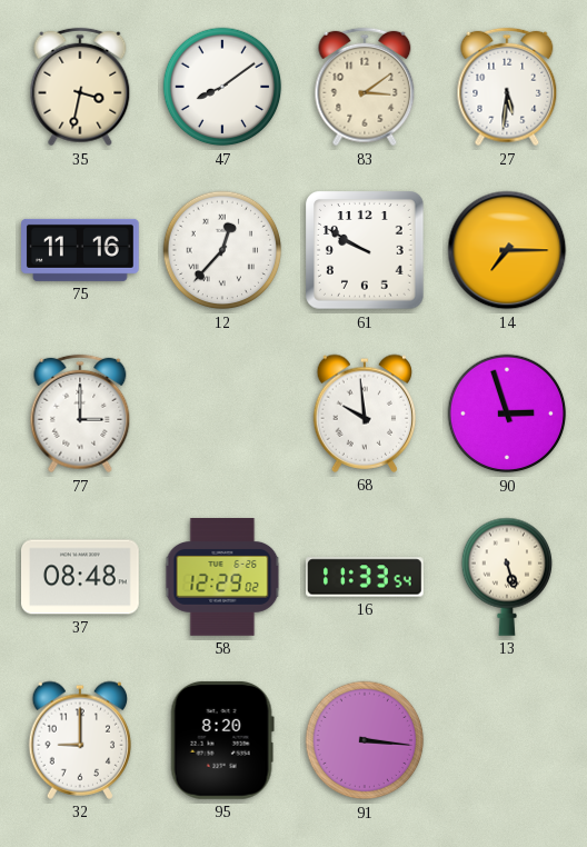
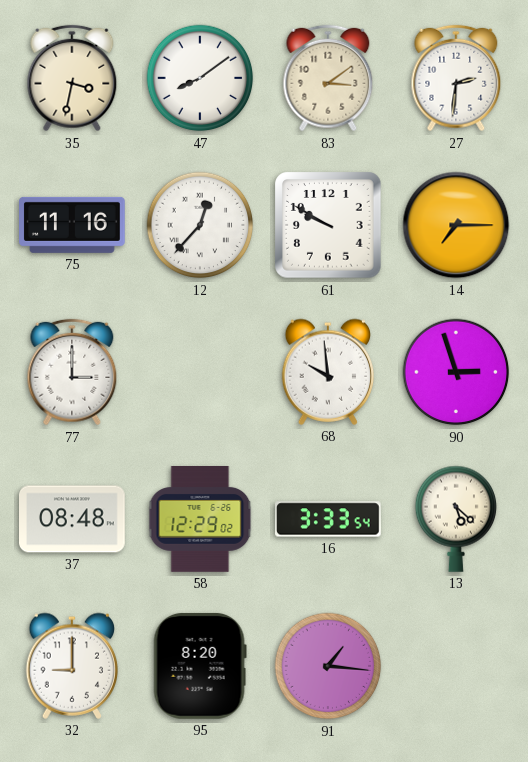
27: 5:31 -> 2:31
16: 11:33 -> 3:33
13: 5:27 -> 5:22
91: 3:16 -> 1:16
